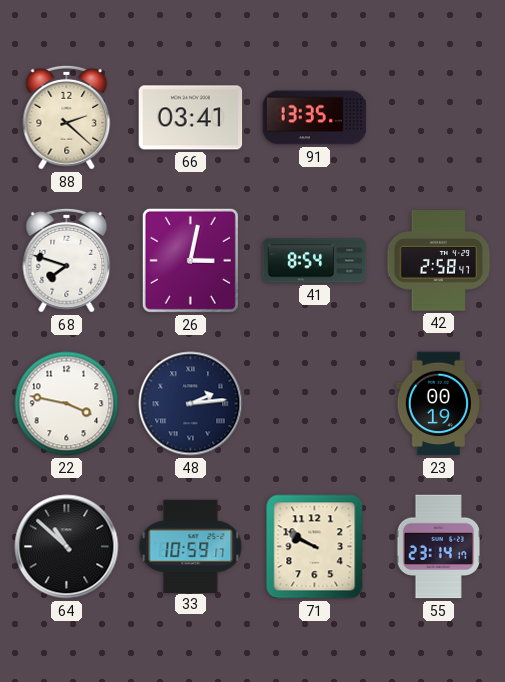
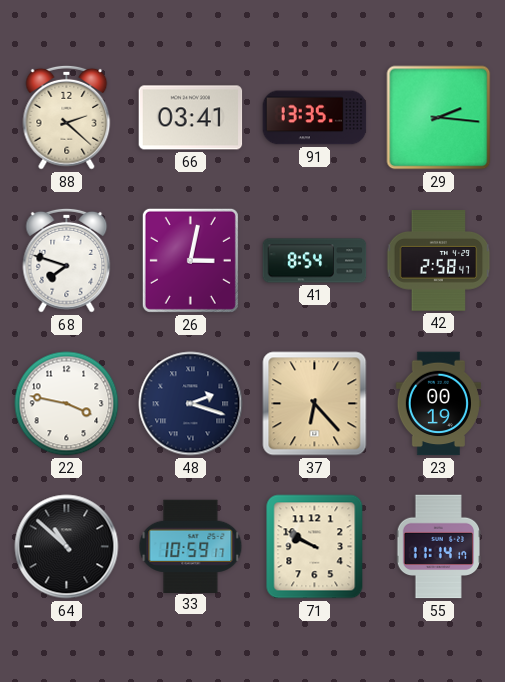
29: none -> 2:16
48: 2:14 -> 2:18
37: none -> 6:23
55: 23:14 -> 11:14
